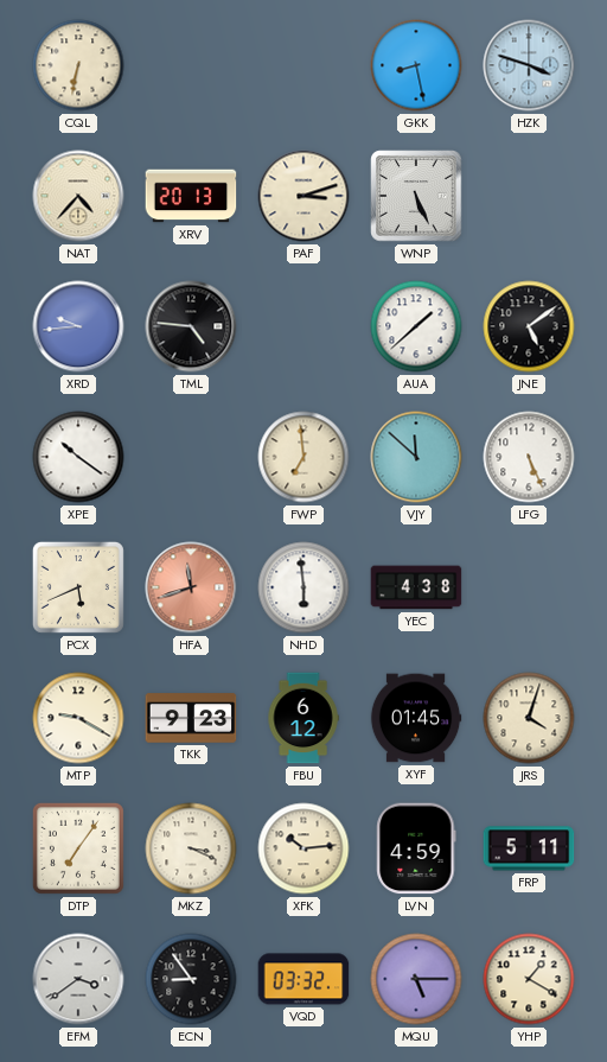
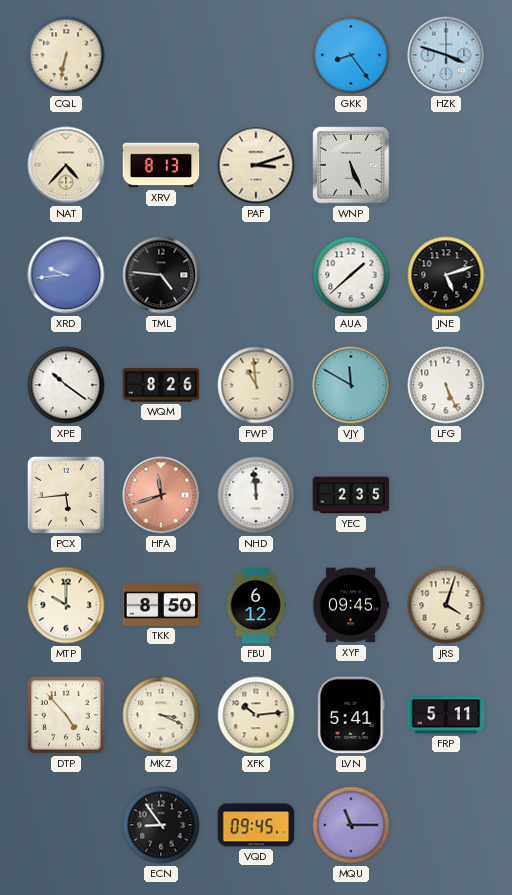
GKK: 8:28 -> 8:24
XRV: 20:13 -> 8:13
JNE: 5:09 -> 5:12
WQM: none -> 8:26
FWP: 6:59 -> 10:59
VJY: 11:52 -> 11:50
PCX: 5:41 -> 5:44
NHD: 5:59 -> 11:59
YEC: 4:38 -> 2:35
MTP: 9:20 -> 10:00
TKK: 9:23 -> 8:50
XYF: 01:45 -> 09:45
DTP: 7:06 -> 4:53
LVN: 4:59 -> 5:41
EFM: 3:39 -> none
VQD: 03:32 -> 09:45
MQU: 5:15 -> 11:15
YHP: 1:20 -> none
